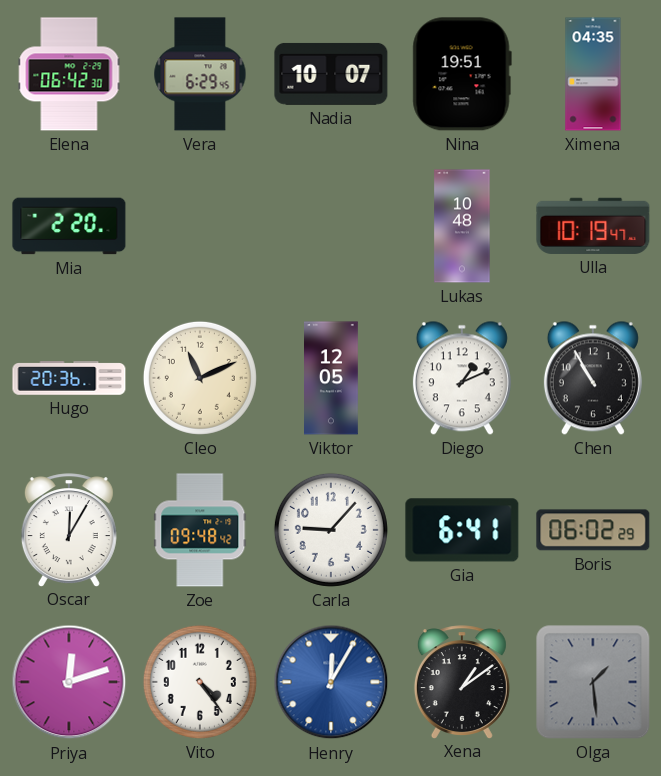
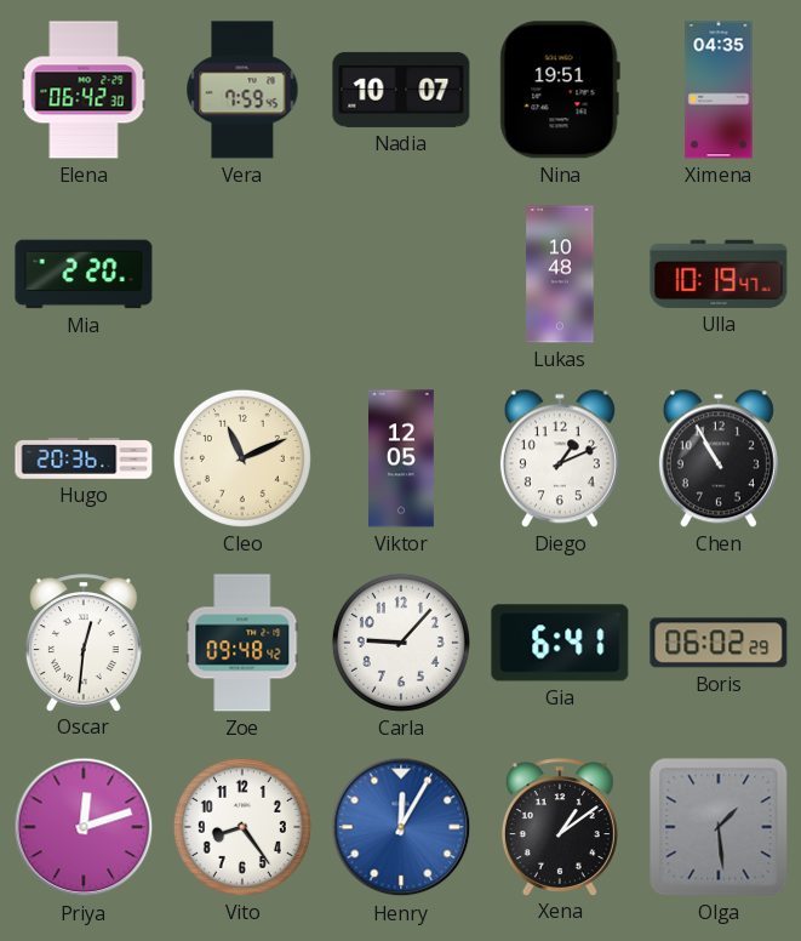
Vera: 6:29 -> 7:59
Oscar: 12:05 -> 12:31
Vito: 4:24 -> 8:24
